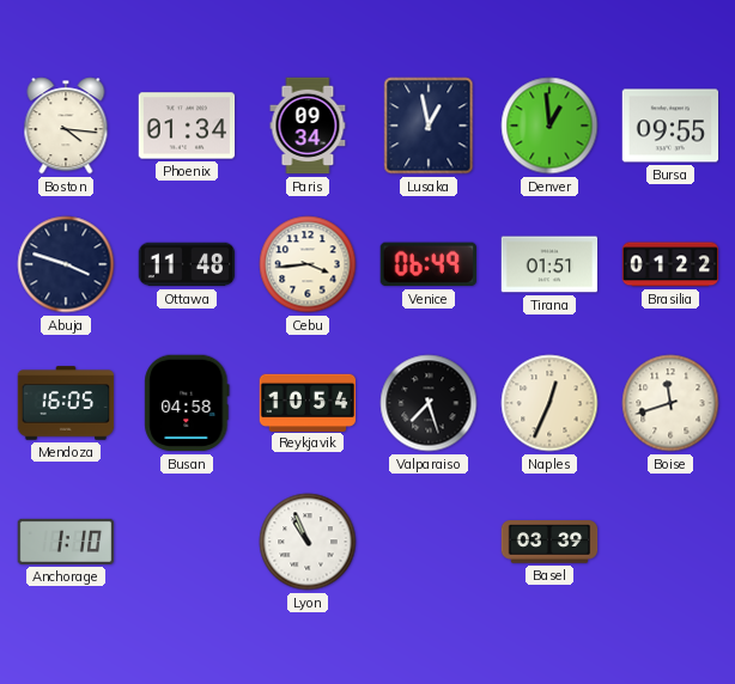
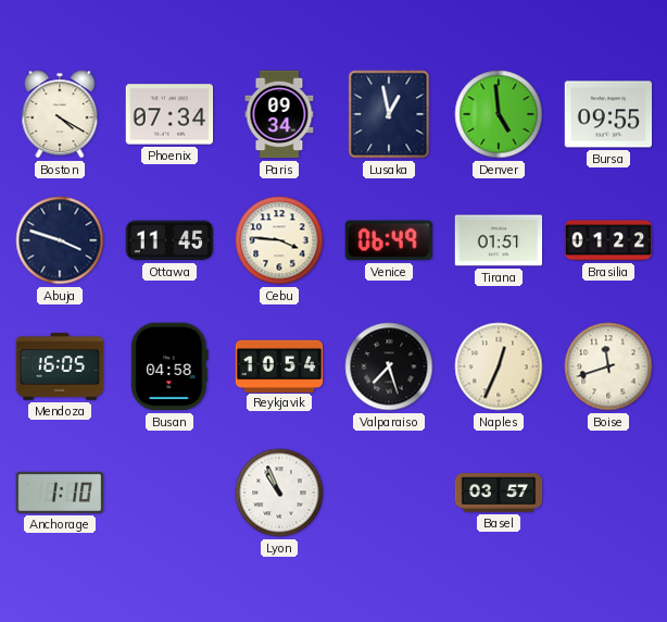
Boston: 4:16 -> 4:20
Phoenix: 01:34 -> 07:34
Denver: 12:59 -> 4:59
Ottawa: 11:48 -> 11:45
Cebu: 3:44 -> 3:46
Basel: 03:39 -> 03:57
